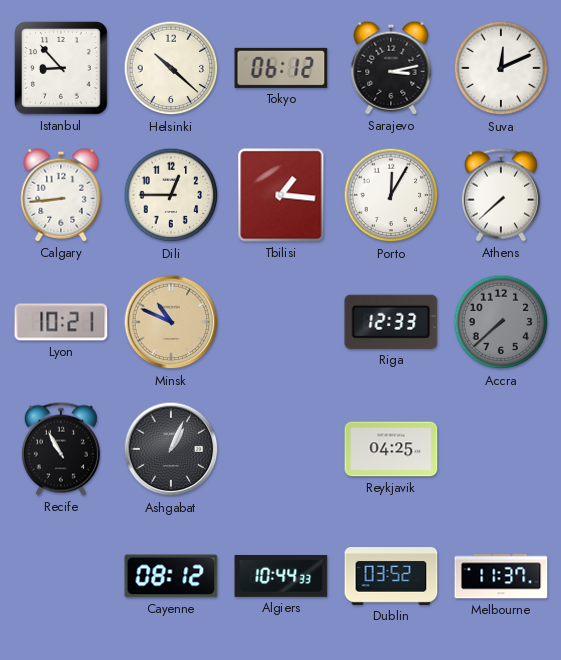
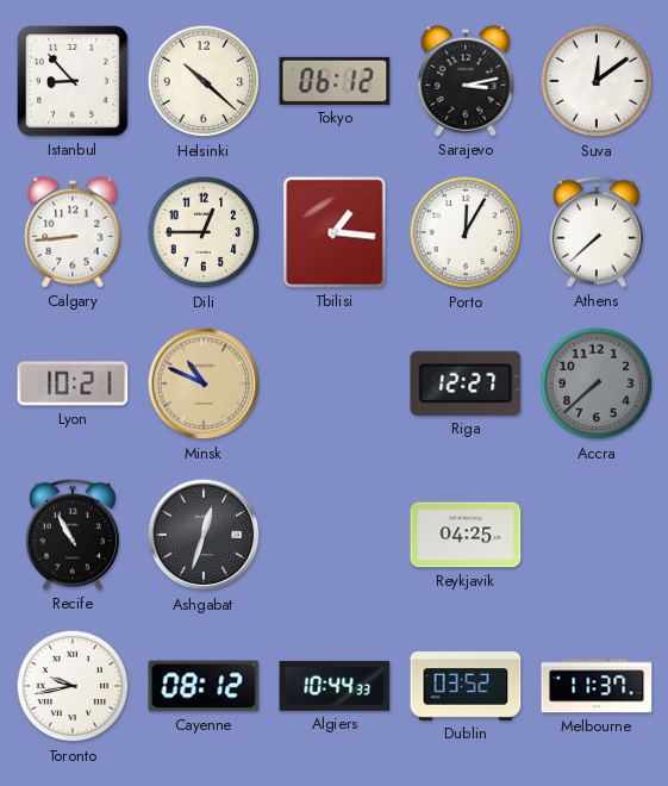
Suva: 12:11 -> 12:09
Riga: 12:33 -> 12:27
Ashgabat: 1:04 -> 12:33
Toronto: none -> 9:43
